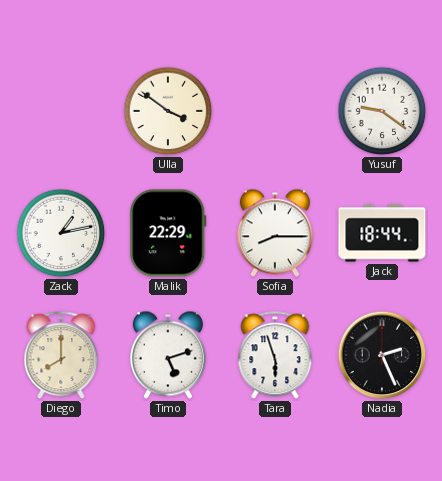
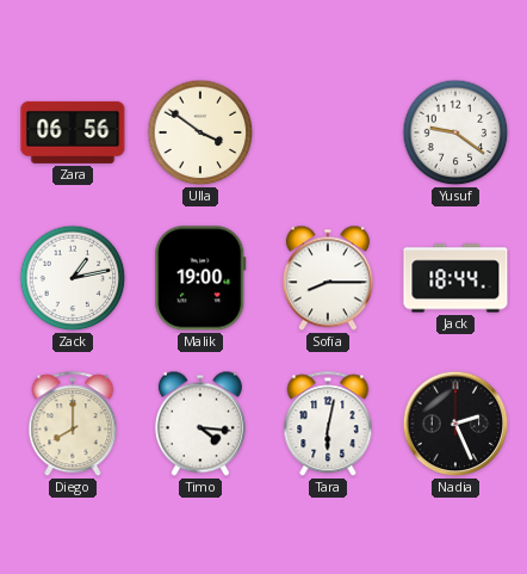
Zara: none -> 06:56
Malik: 22:29 -> 19:00
Timo: 5:12 -> 4:16
Tara: 5:57 -> 6:02
